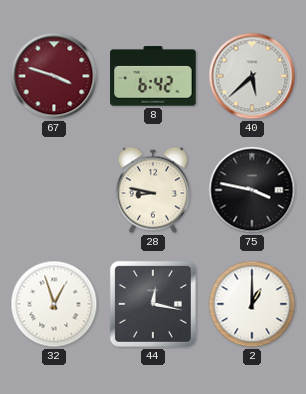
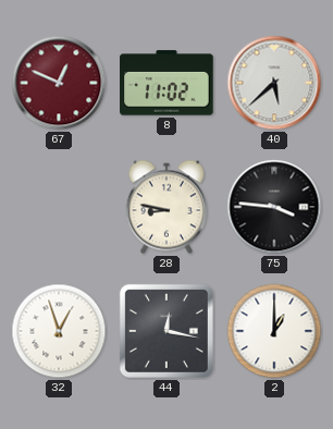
67: 3:48 -> 12:49
8: 6:42 -> 11:02
75: 3:47 -> 3:46
